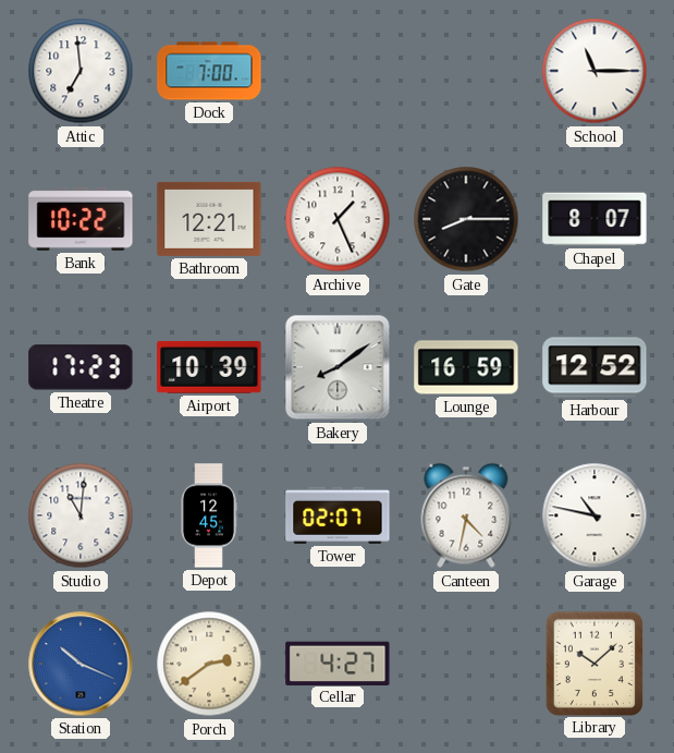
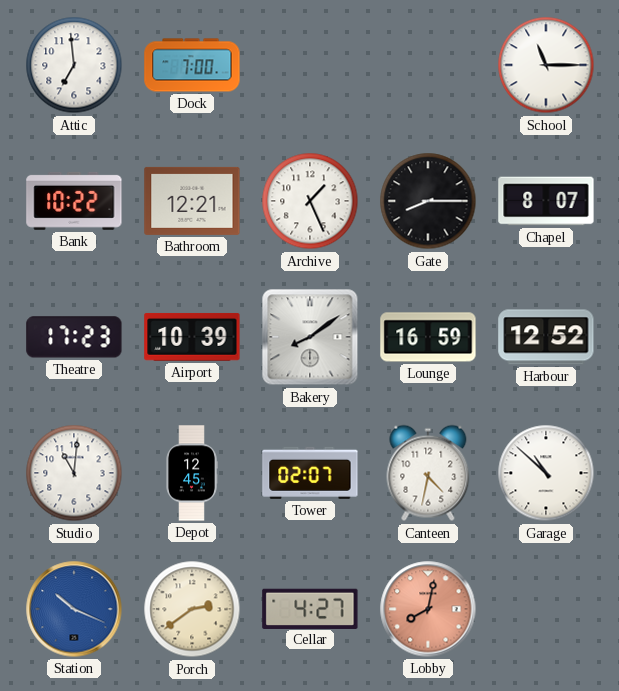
Garage: 10:47 -> 10:52
Lobby: none -> 8:02
Library: 10:08 -> none
